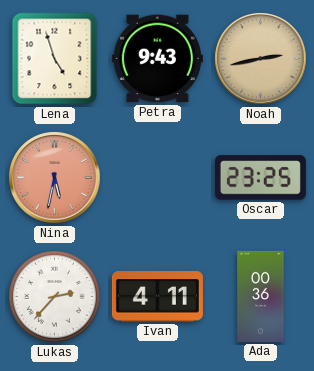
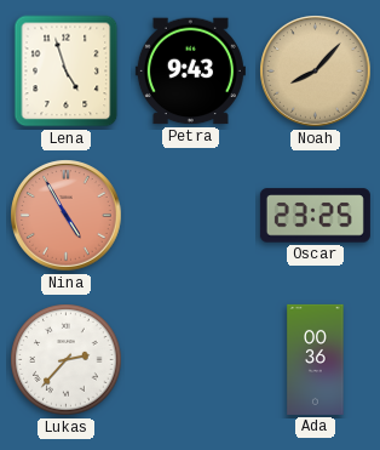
Noah: 2:43 -> 8:07
Nina: 5:32 -> 4:55
Ivan: 4:11 -> none
